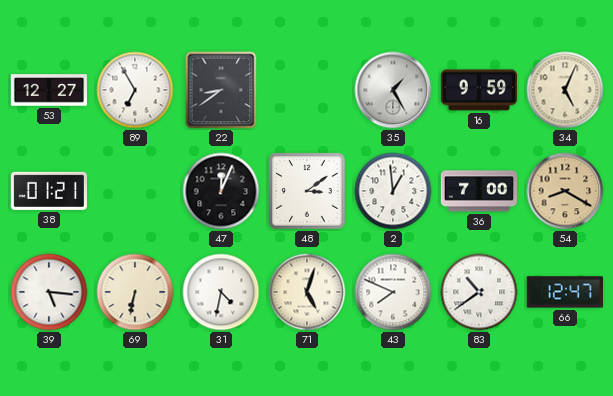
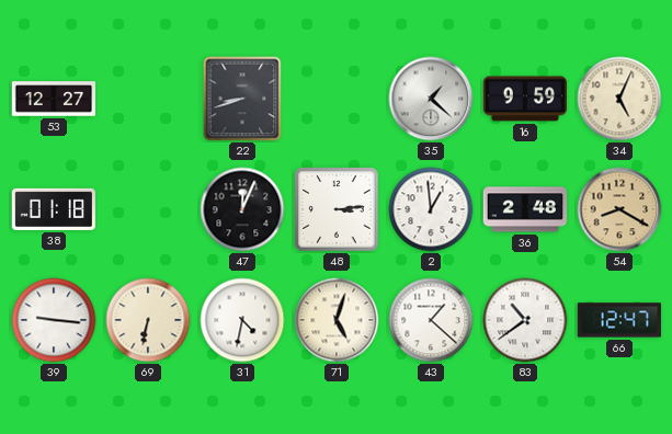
89: 6:55 -> none
22: 8:39 -> 8:42
35: 1:25 -> 1:22
38: 01:21 -> 01:18
48: 3:09 -> 3:14
36: 7:00 -> 2:48
39: 5:16 -> 9:16
43: 7:49 -> 1:22
